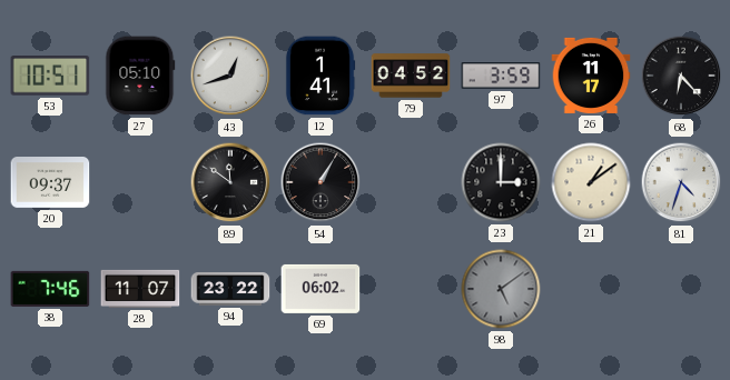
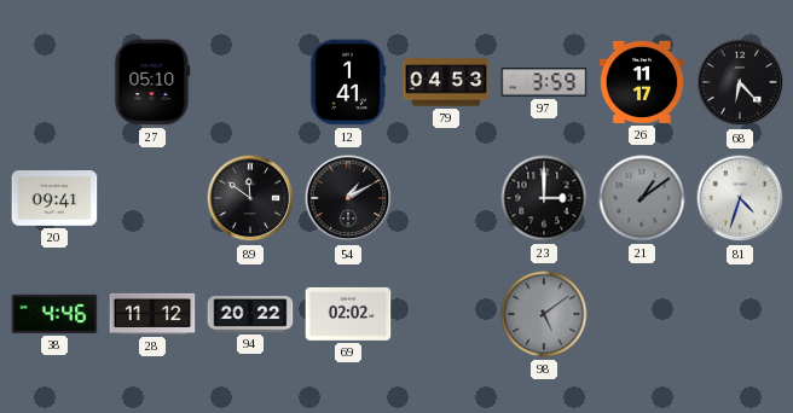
53: 10:51 -> none
43: 12:42 -> none
79: 04:52 -> 04:53
20: 09:37 -> 09:41
54: 1:05 -> 1:10
21 dial: cream -> grey
38: 7:46 -> 4:46
28: 11:07 -> 11:12
94: 23:22 -> 20:22
69: 06:02 -> 02:02
